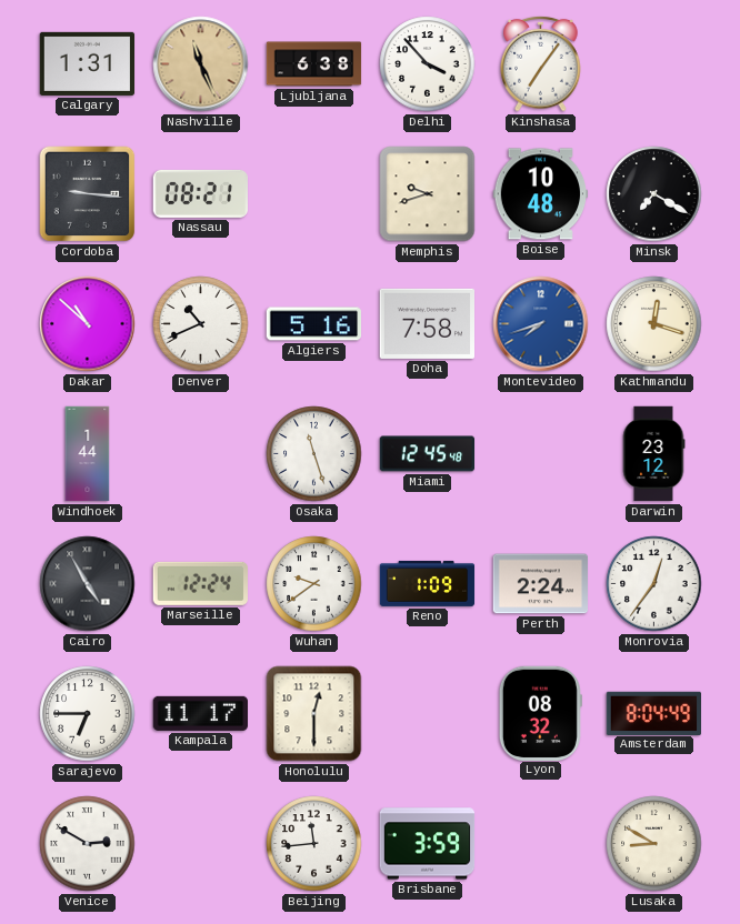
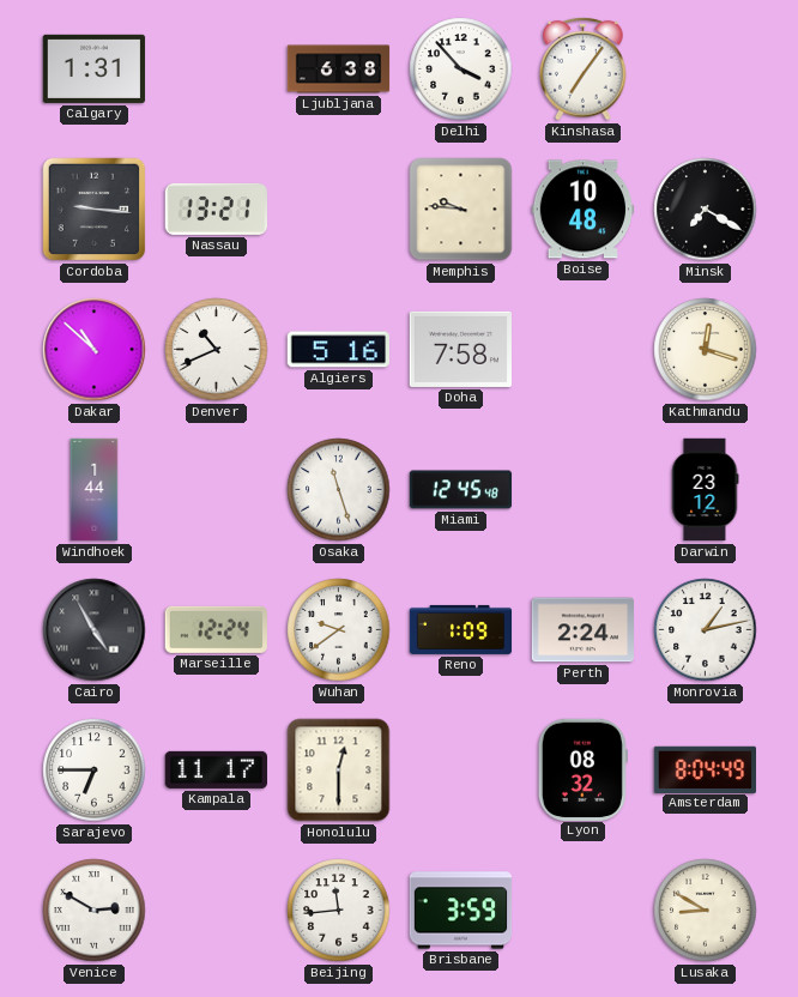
Nashville: 11:26 -> none
Nassau: 08:21 -> 13:21
Memphis: 9:42 -> 9:46
Montevideo: 7:42 -> none
Monrovia: 12:36 -> 1:13
